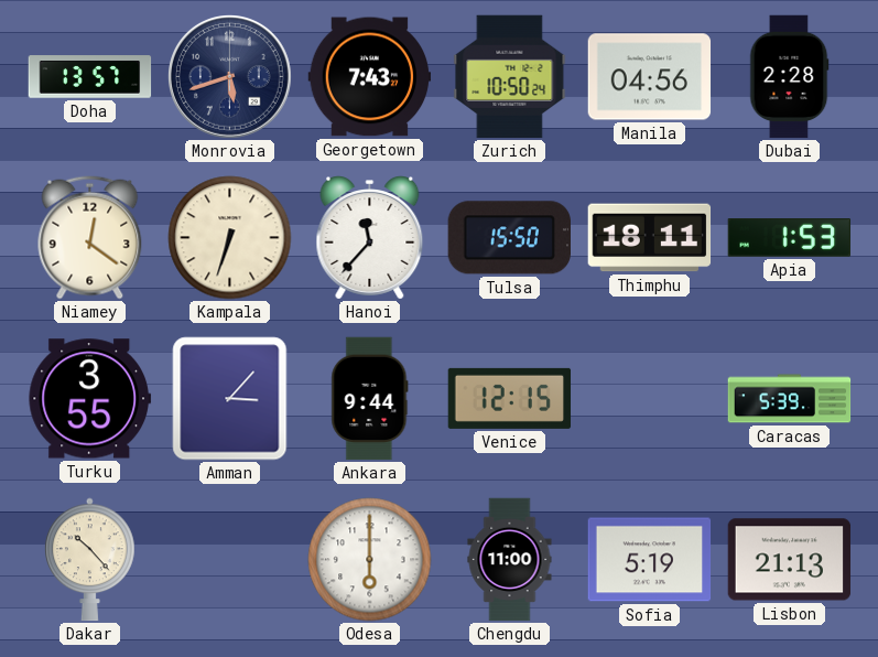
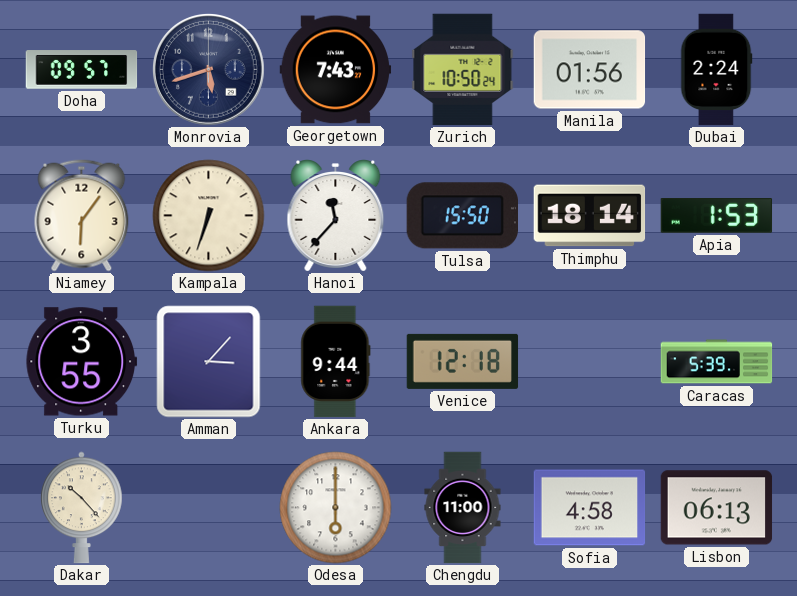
Doha: 13:57 -> 09:57
Manila: 04:56 -> 01:56
Dubai: 2:28 -> 2:24
Niamey: 12:21 -> 6:06
Thimphu: 18:11 -> 18:14
Venice: 12:15 -> 12:18
Sofia: 5:19 -> 4:58
Lisbon: 21:13 -> 06:13
